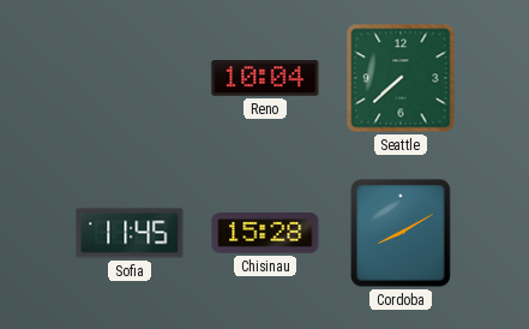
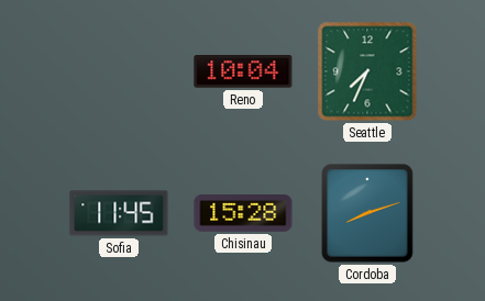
Seattle: 7:38 -> 7:34
Cordoba: 8:10 -> 8:12
